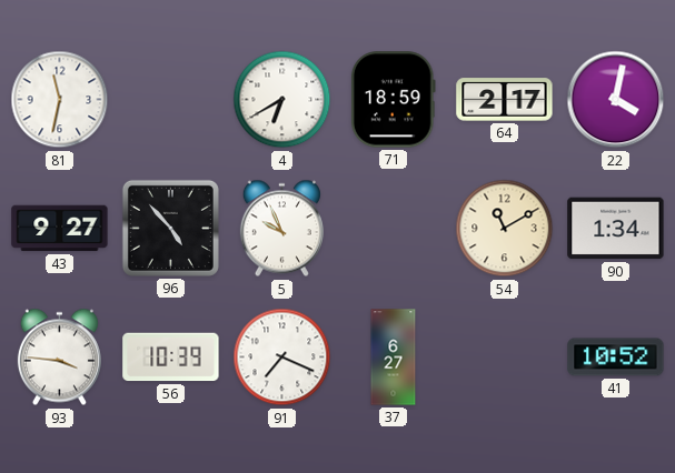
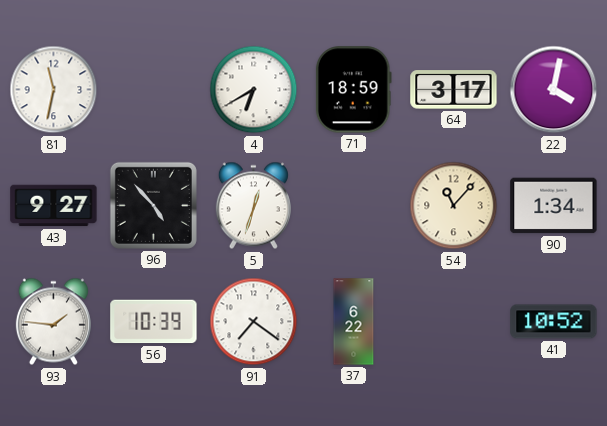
64: 2:17 -> 3:17
5: 9:56 -> 12:33
54: 11:10 -> 11:07
93: 3:46 -> 1:46
91: 7:19 -> 7:21
37: 6:27 -> 6:22
